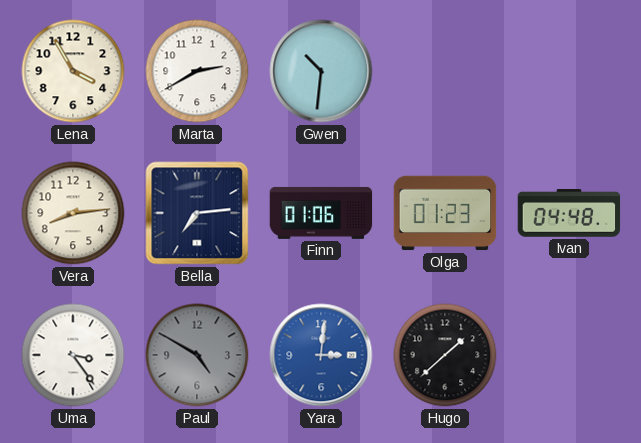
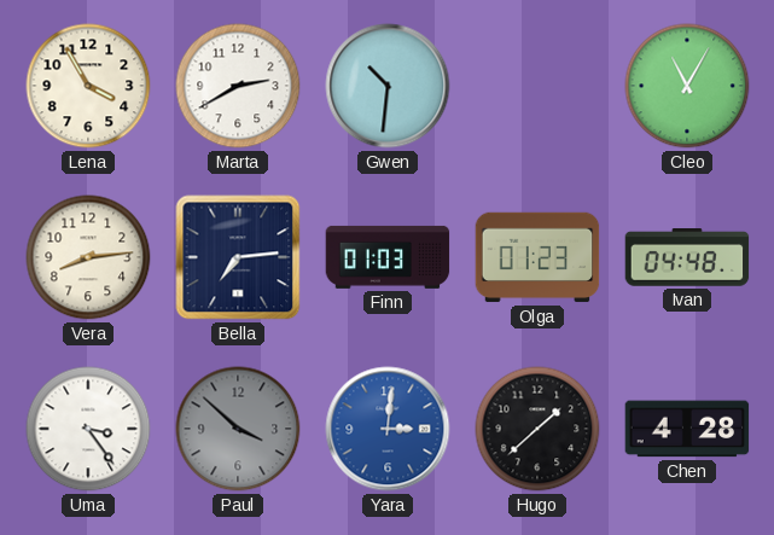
Cleo: none -> 11:05
Finn: 01:06 -> 01:03
Paul: 4:50 -> 3:52
Chen: none -> 4:28
